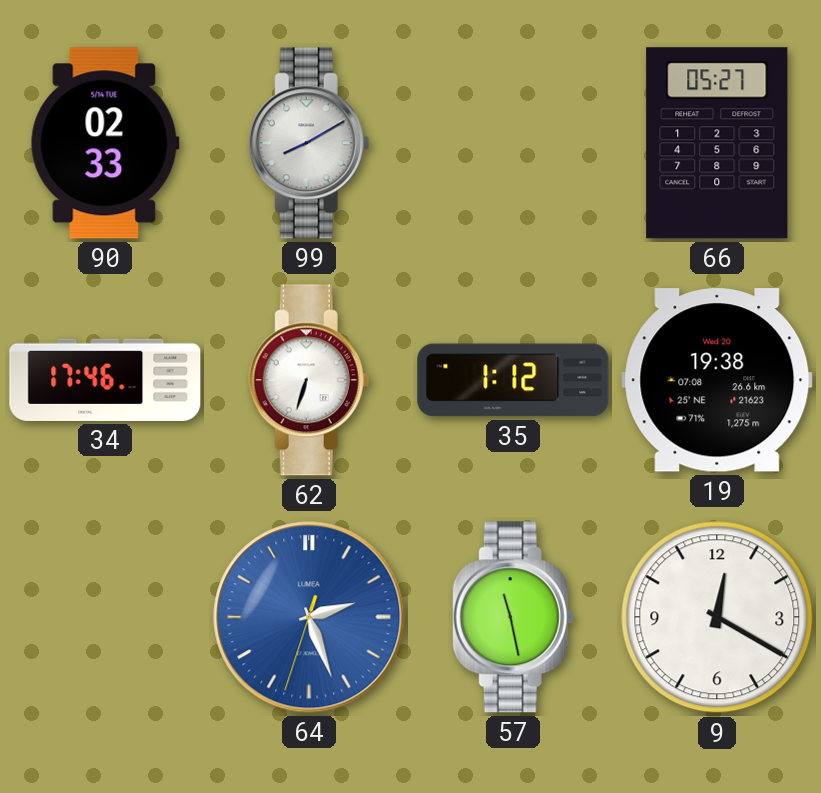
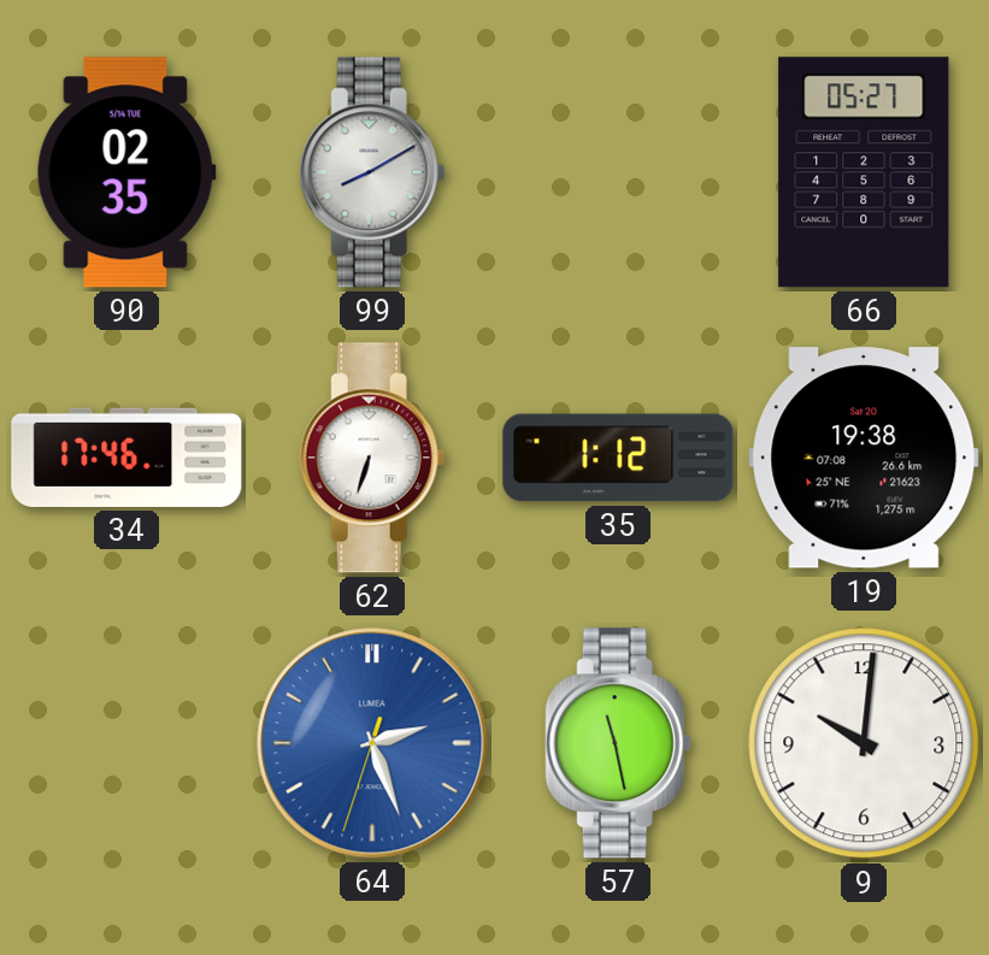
90: 02:33 -> 02:35
19 date: Wed 20 -> Sat 20
9: 12:20 -> 10:01
